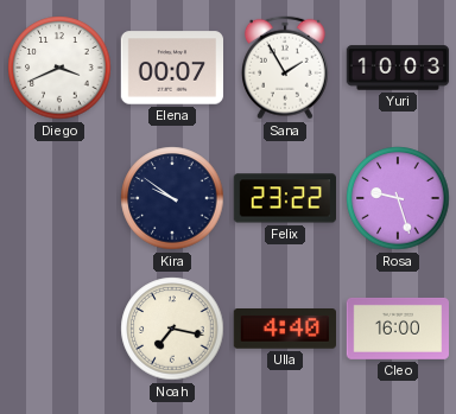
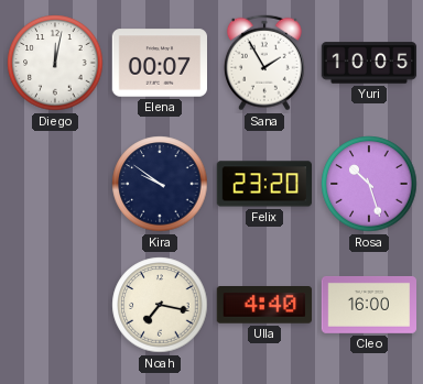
Diego: 3:41 -> 12:02
Yuri: 10:03 -> 10:05
Felix: 23:22 -> 23:20
Rosa: 9:27 -> 10:27
